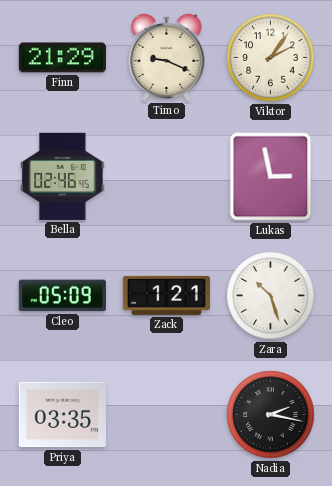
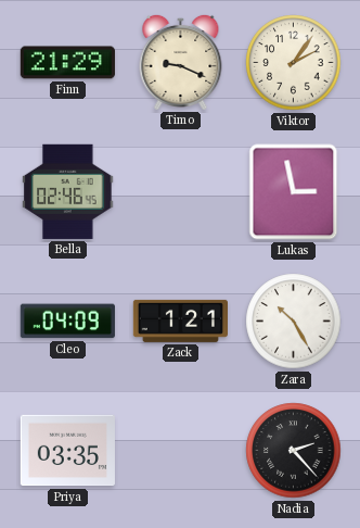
Cleo: 05:09 -> 04:09
Zara: 10:27 -> 10:25
Nadia: 2:17 -> 2:23
